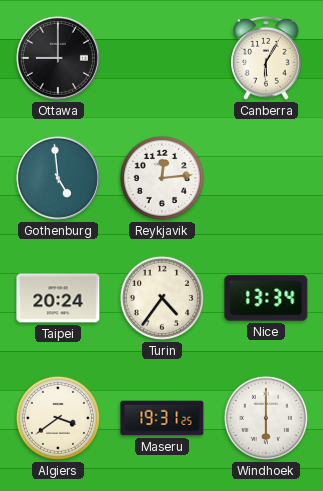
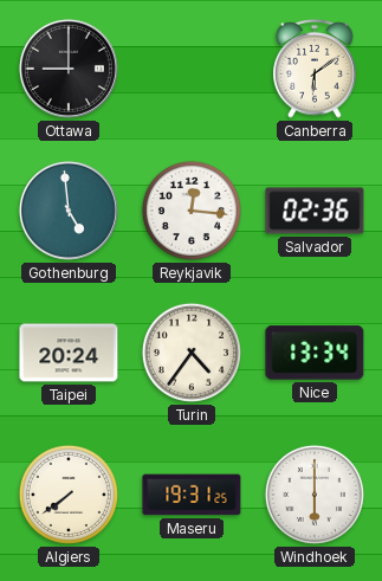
Canberra: 6:05 -> 6:09
Reykjavik: 12:14 -> 12:16
Salvador: none -> 02:36
Algiers: 3:39 -> 7:39
